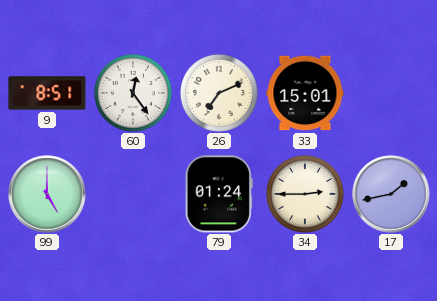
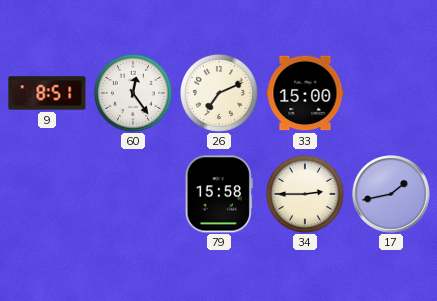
33: 15:01 -> 15:00
99: 5:00 -> none
79: 01:24 -> 15:58
